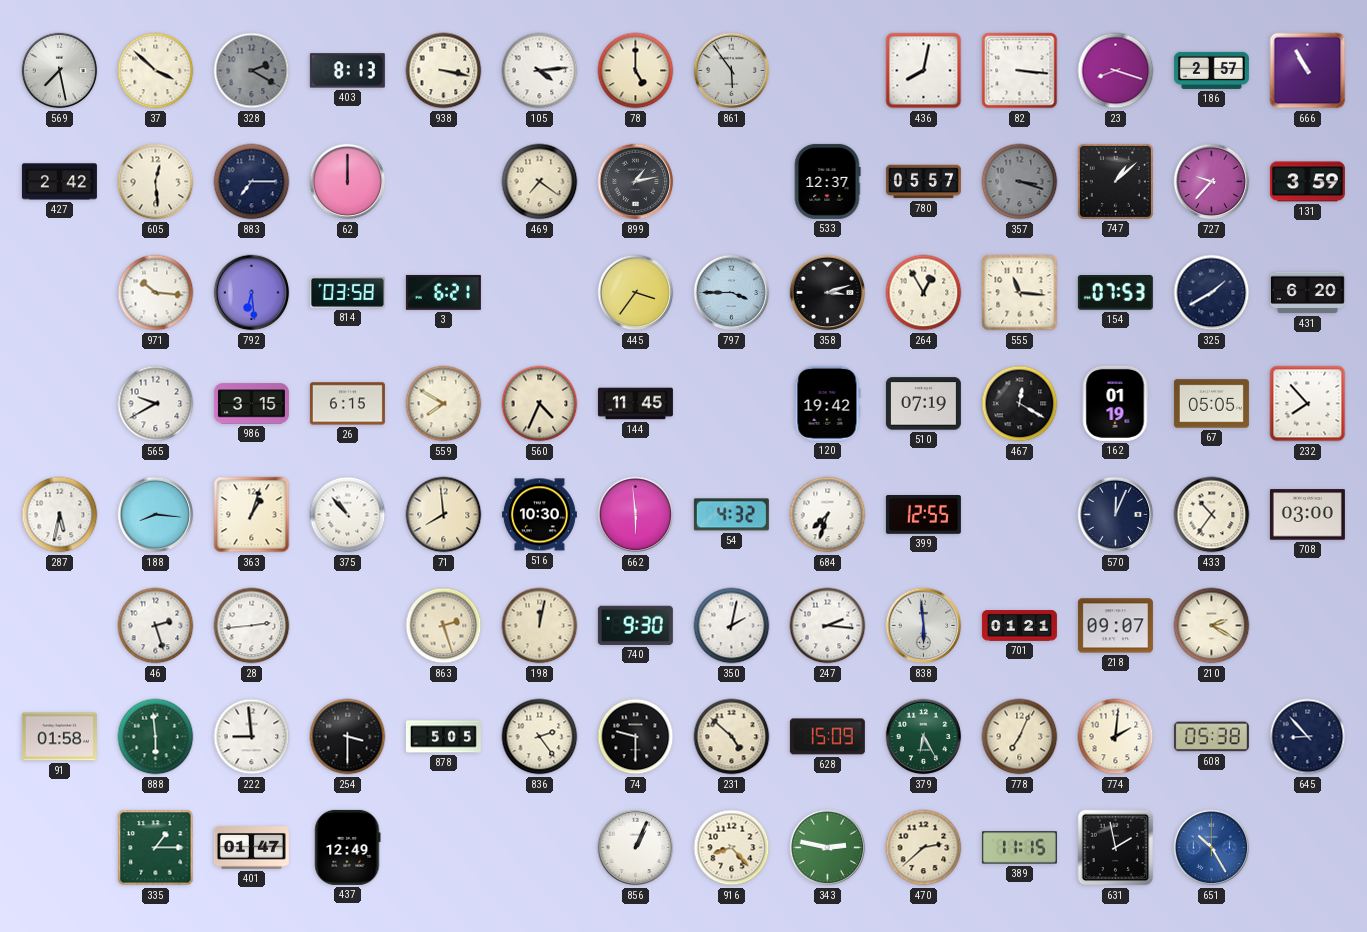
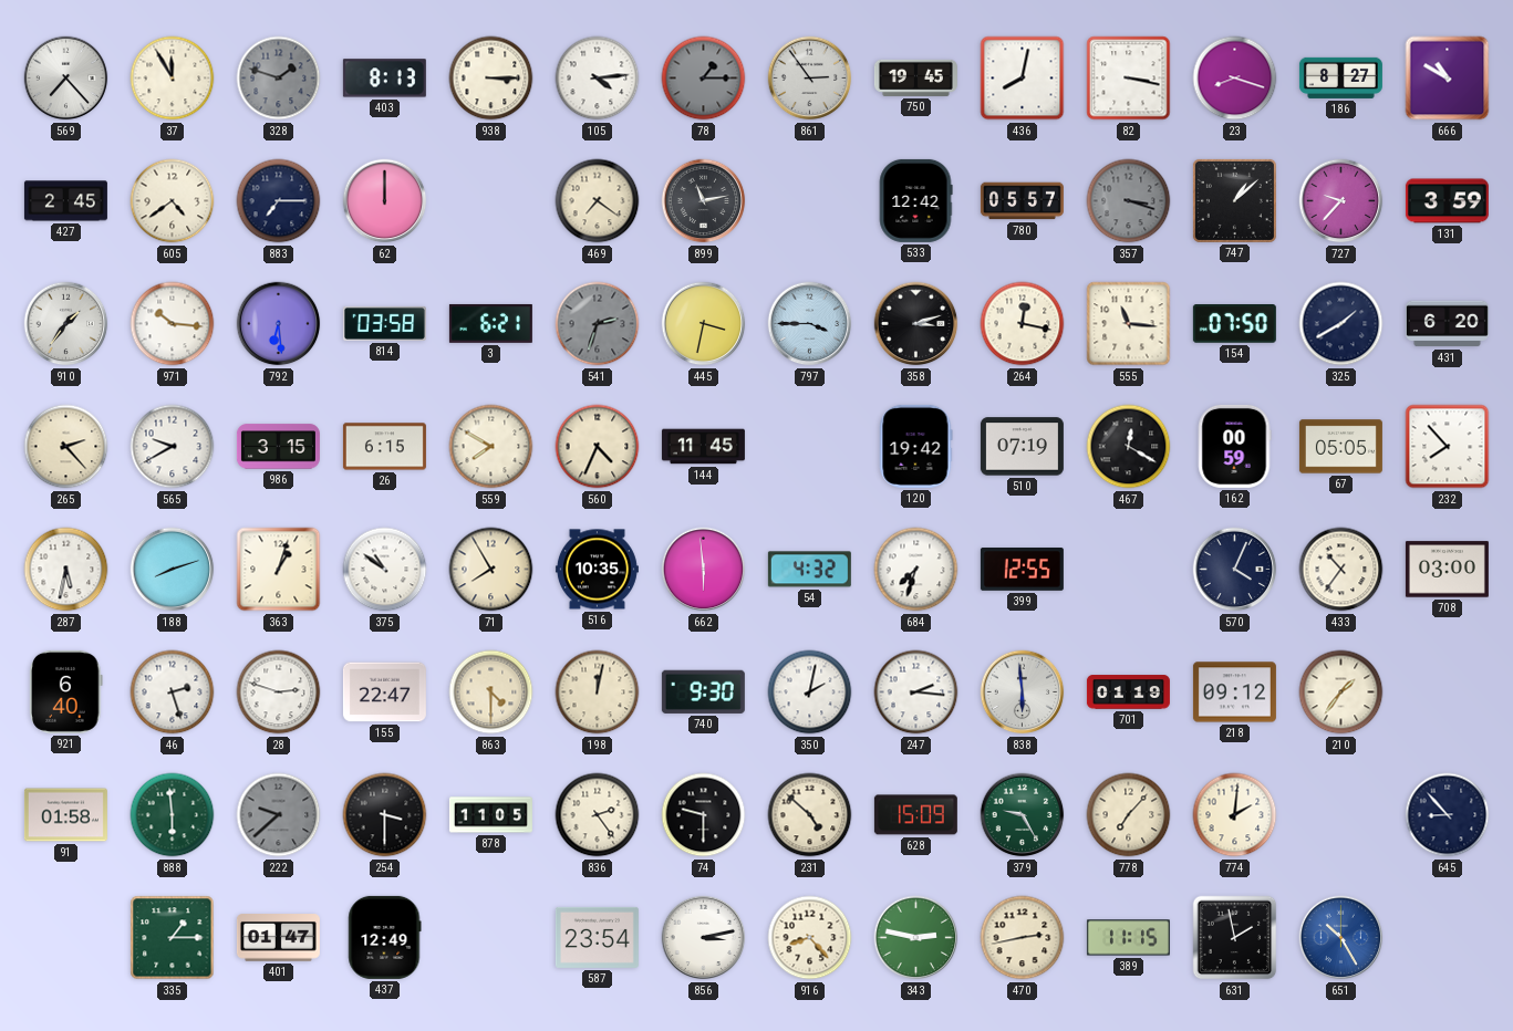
569: 7:28 -> 7:23
37: 3:52 -> 11:55
328: 2:20 -> 1:48
938: 3:17 -> 3:15
78: 5:00 -> 1:15
78 dial: cream -> grey
861: 5:54 -> 2:54
750: none -> 19:45
82: 3:16 -> 3:17
186: 2:57 -> 8:27
666: 10:55 -> 10:50
427: 2:42 -> 2:45
605: 12:29 -> 4:39
899: 1:13 -> 11:13
533: 12:37 -> 12:42
910: none -> 1:36
541: none -> 2:33
445: 3:36 -> 3:32
264: 12:55 -> 12:17
154: 07:53 -> 07:50
265: none -> 2:23
162: 01:19 -> 00:59
188: 8:16 -> 8:12
375: 10:53 -> 10:51
71: 7:59 -> 7:55
516: 10:30 -> 10:35
570: 12:04 -> 4:04
921: none -> 6:40
28: 2:44 -> 2:48
155: none -> 22:47
863: 2:27 -> 4:30
701: 01:21 -> 01:19
218: 09:07 -> 09:12
210: 2:20 -> 1:36
222: 8:59 -> 9:38
222 dial: white -> grey
878: 5:05 -> 11:05
379: 6:25 -> 9:25
778: 7:04 -> 7:07
608: 05:38 -> none
587: none -> 23:54
856: 1:04 -> 3:13
470: 2:38 -> 2:43
